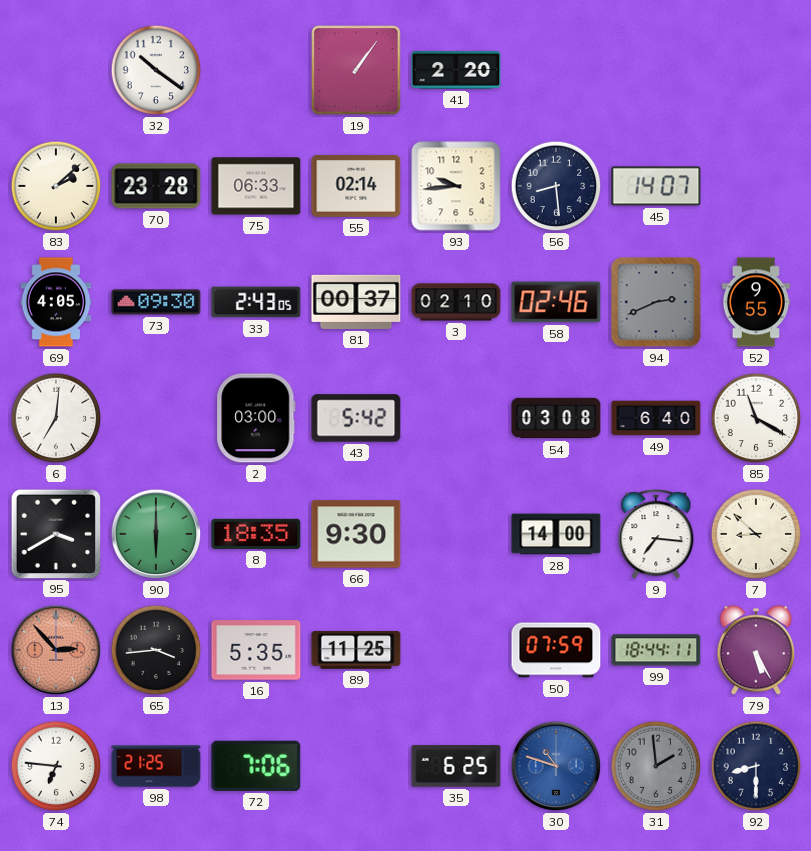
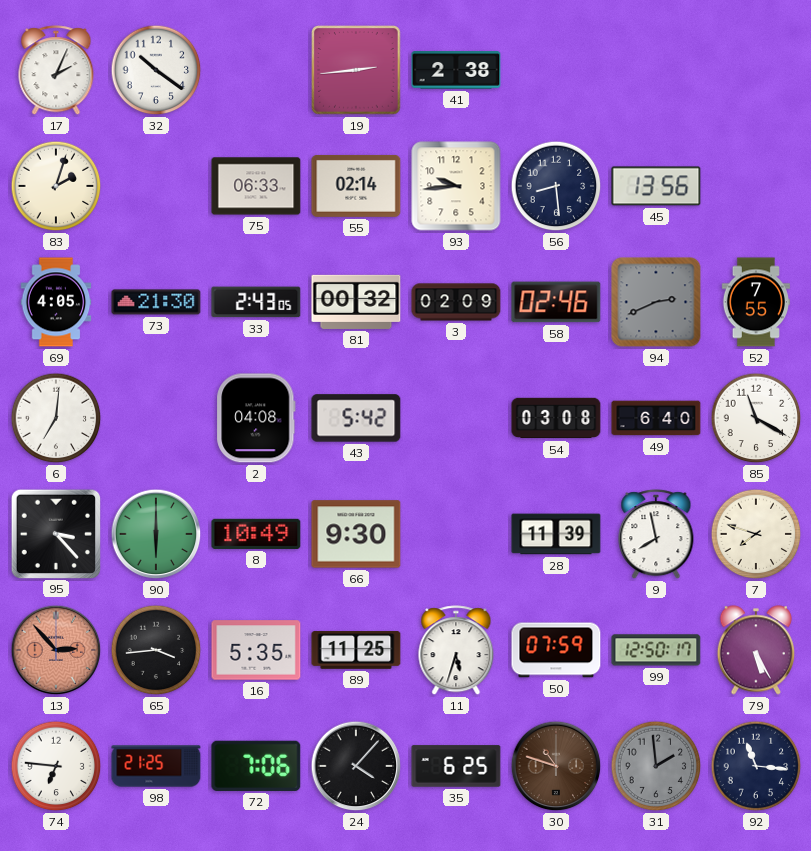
17: none -> 2:04
19: 1:06 -> 2:44
41: 2:20 -> 2:38
83: 2:08 -> 2:03
70: 23:28 -> none
45: 14:07 -> 13:56
73: 09:30 -> 21:30
81: 00:37 -> 00:32
3: 02:10 -> 02:09
52: 9:55 -> 7:55
2: 03:00 -> 04:08
95: 3:40 -> 3:23
8: 18:35 -> 10:49
28: 14:00 -> 11:39
9: 7:16 -> 7:58
7: 8:52 -> 7:48
11: none -> 5:33
99: 18:44 -> 12:50
24: none -> 4:07
30 dial: blue -> brown
92: 8:30 -> 11:16
